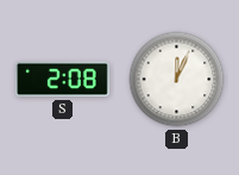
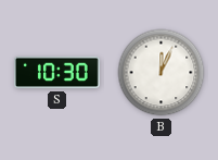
S: 2:08 -> 10:30
